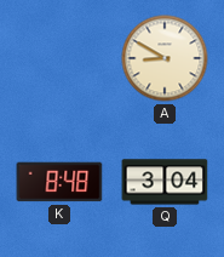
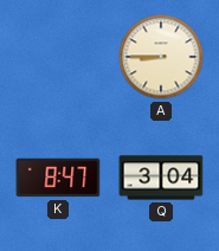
A: 8:50 -> 8:45
K: 8:48 -> 8:47
